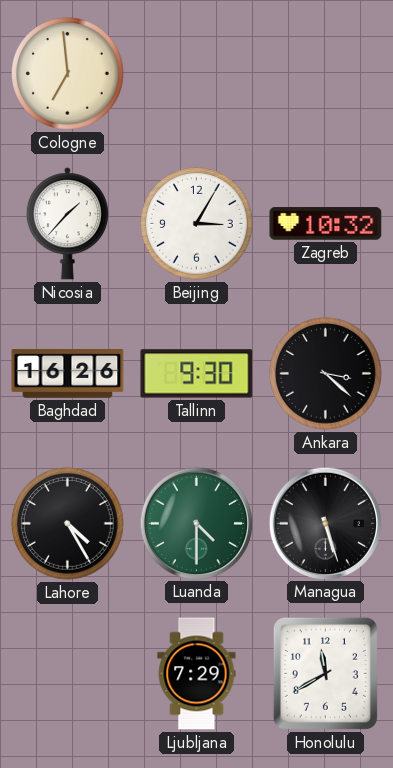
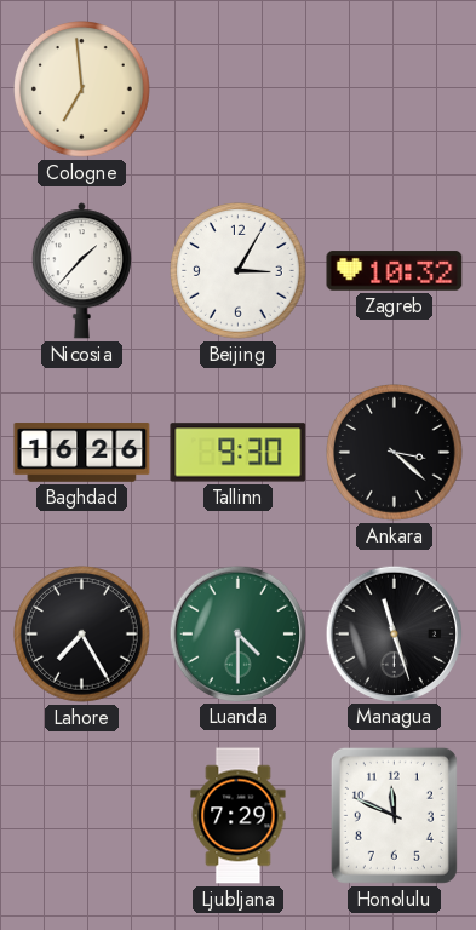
Lahore: 4:25 -> 7:25
Managua: 5:27 -> 11:27
Honolulu: 11:40 -> 11:49
